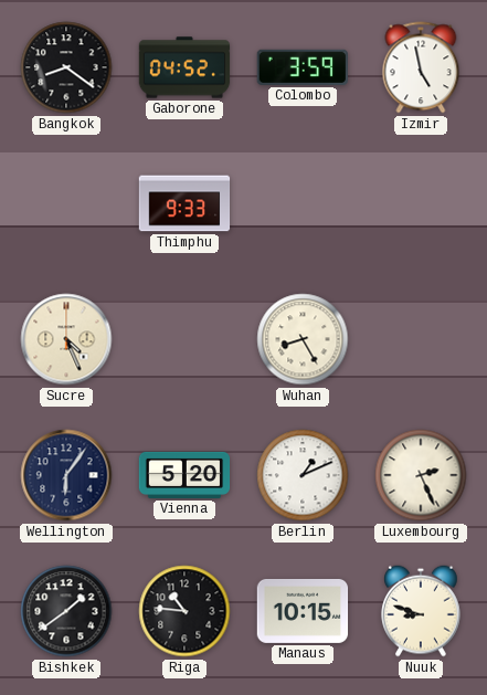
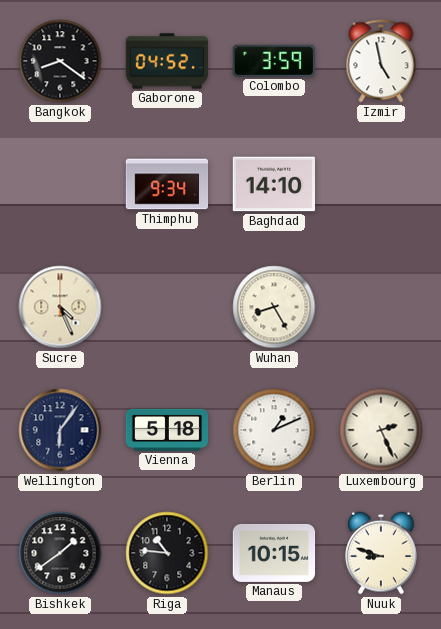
Thimphu: 9:33 -> 9:34
Baghdad: none -> 14:10
Vienna: 5:20 -> 5:18
